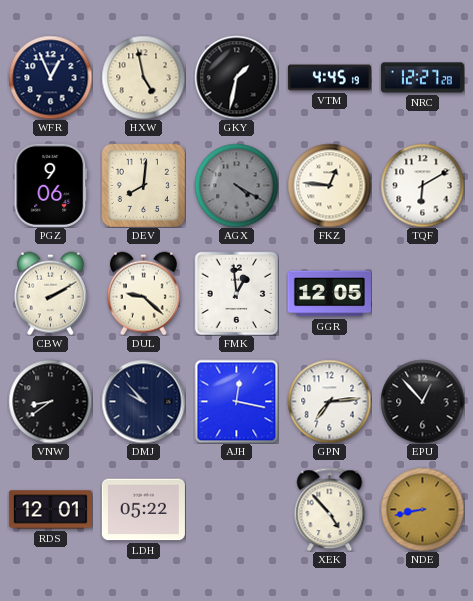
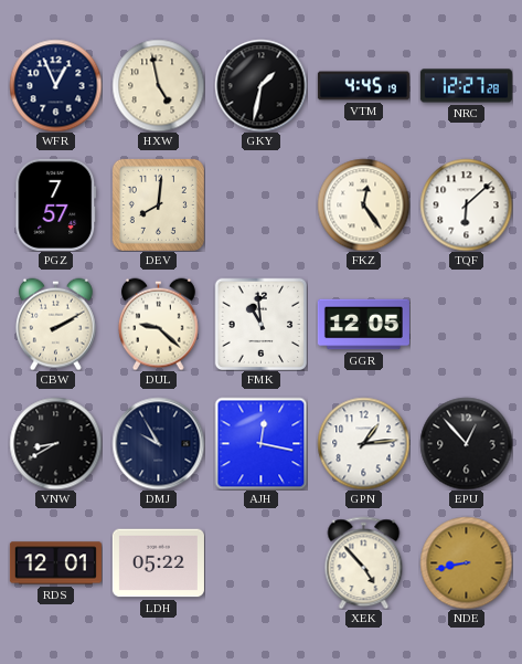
PGZ: 9:06 -> 7:57
AGX: 4:20 -> none
FKZ: 12:46 -> 12:24
TQF: 6:10 -> 6:08
FMK: 12:59 -> 10:59
VNW: 8:39 -> 8:40
DMJ: 9:53 -> 9:55
GPN: 7:14 -> 1:14
